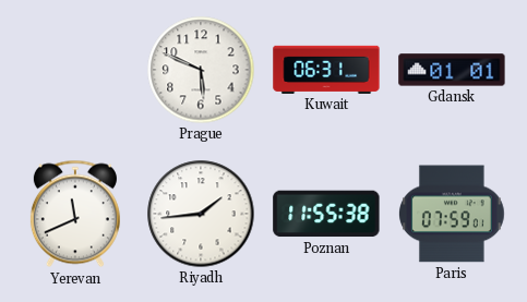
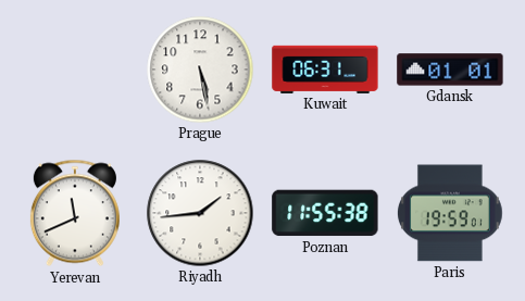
Prague: 5:49 -> 5:28
Paris: 07:59 -> 19:59
